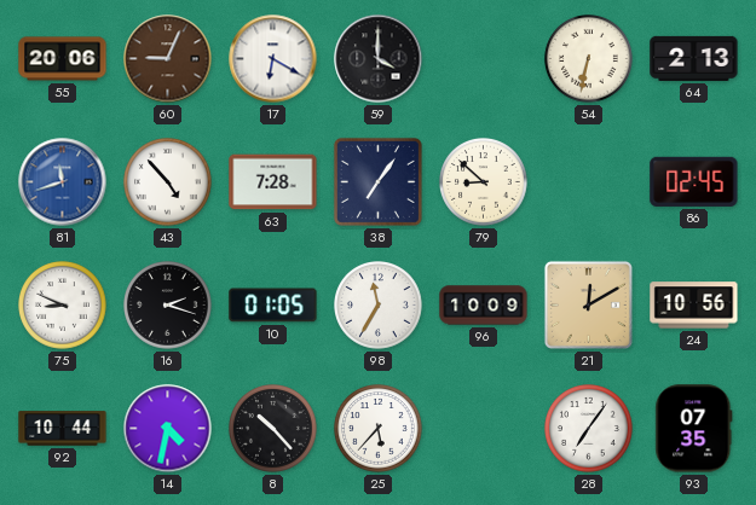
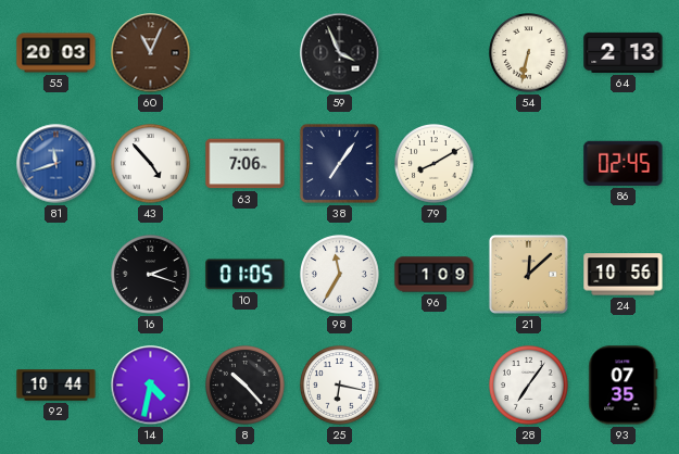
55: 20:06 -> 20:03
60: 9:04 -> 11:04
17: 6:20 -> none
59: 4:00 -> 3:56
63: 7:28 -> 7:06
79: 8:52 -> 8:10
75: 8:49 -> none
96: 10:09 -> 1:09
21: 12:10 -> 12:08
25: 5:37 -> 6:17
